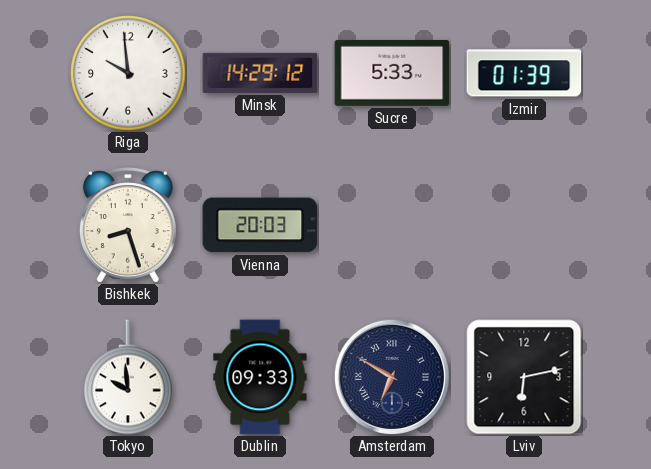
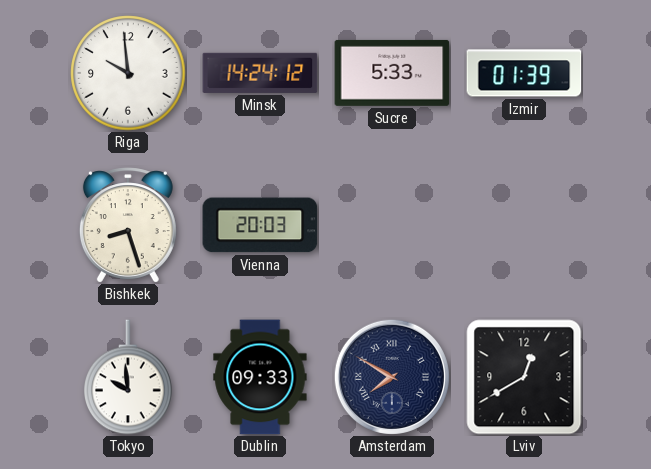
Minsk: 14:29 -> 14:24
Amsterdam: 6:50 -> 7:50
Lviv: 6:13 -> 12:40
